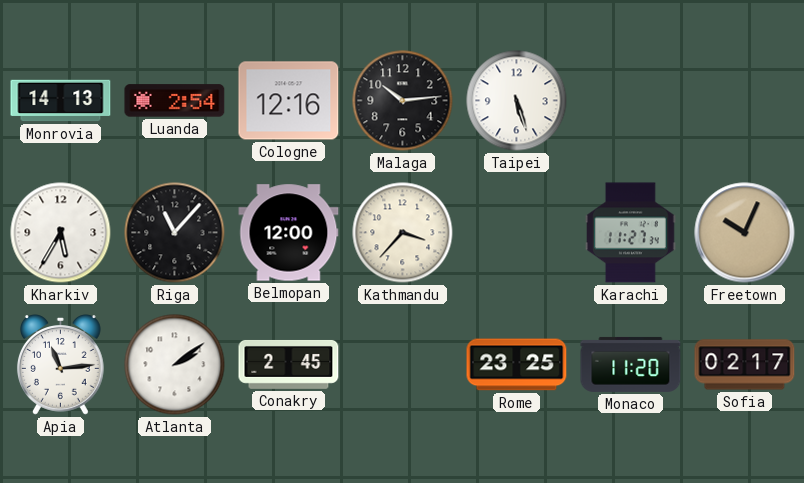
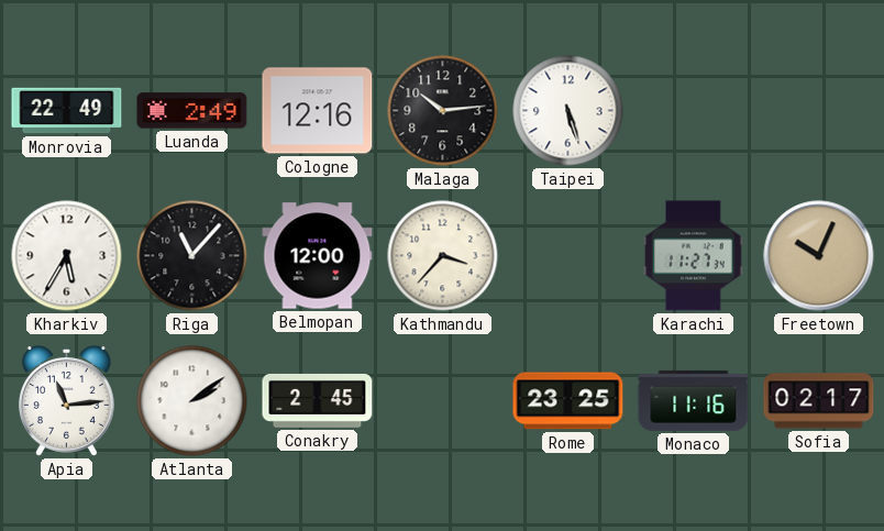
Monrovia: 14:13 -> 22:49
Luanda: 2:54 -> 2:49
Monaco: 11:20 -> 11:16
